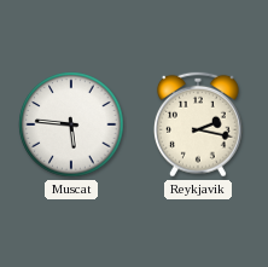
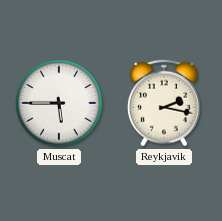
Muscat: 5:46 -> 5:45
